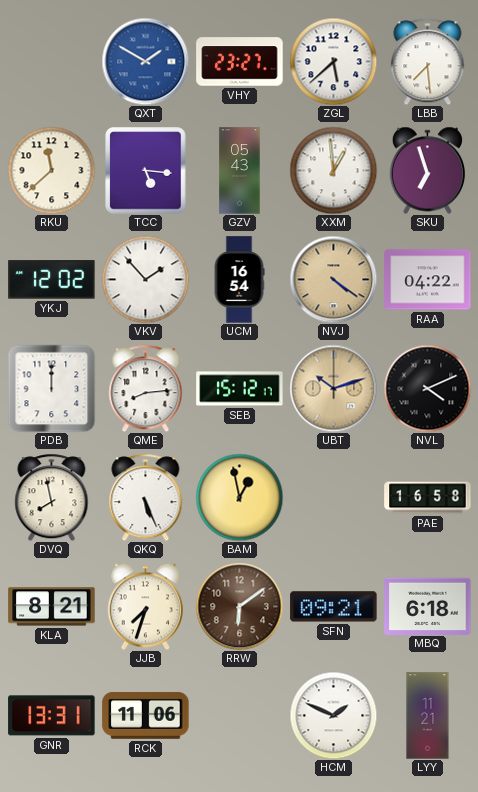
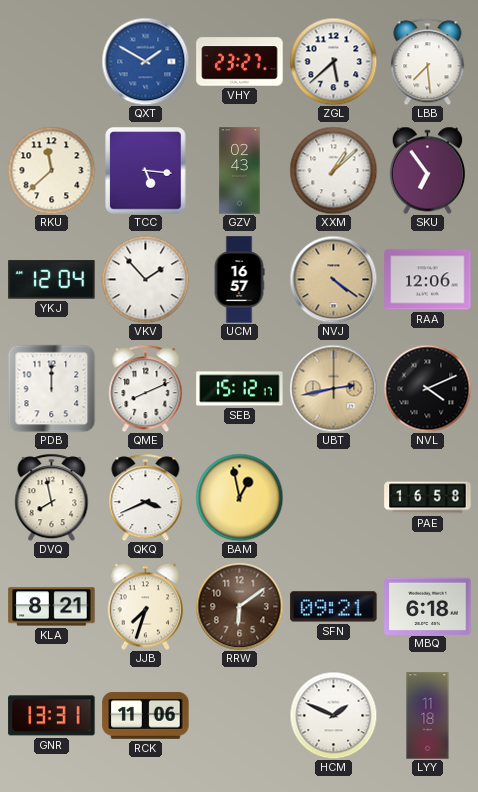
GZV: 05:43 -> 02:43
XXM: 12:59 -> 1:08
SKU: 6:57 -> 6:54
YKJ: 12:02 -> 12:04
UCM: 16:54 -> 16:57
RAA: 04:22 -> 12:06
QME: 8:14 -> 8:11
UBT: 10:12 -> 2:43
QKQ: 5:26 -> 3:41
LYY: 11:21 -> 11:18
